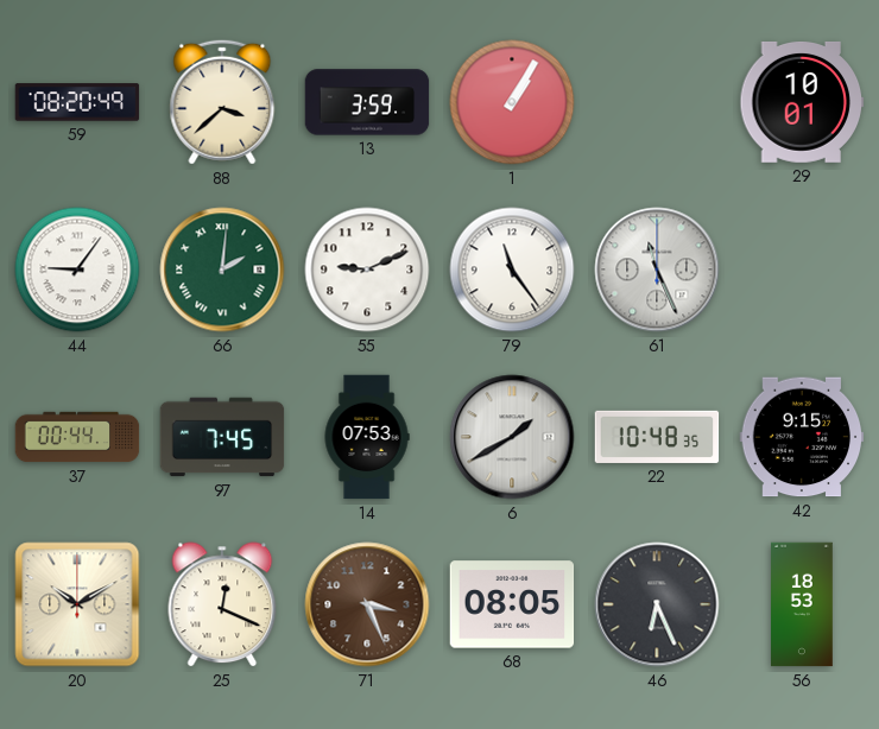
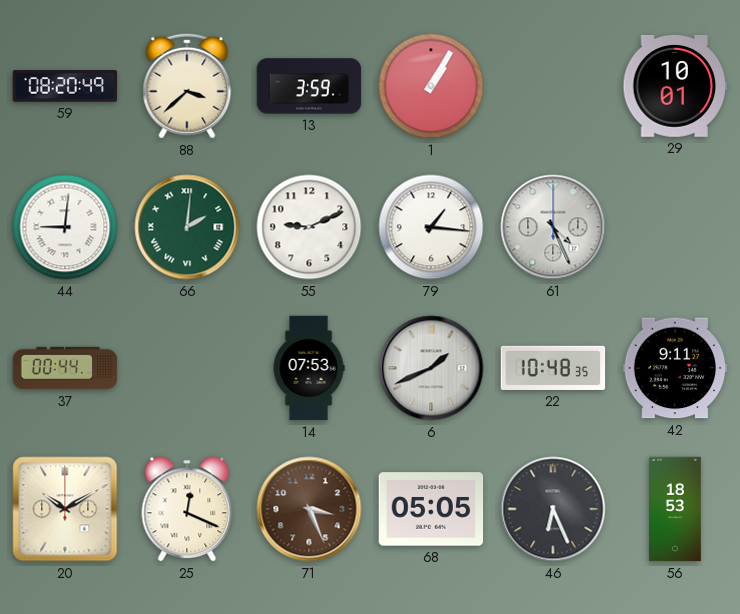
44: 9:06 -> 9:01
79: 11:24 -> 1:16
61: 11:26 -> 4:26
97: 7:45 -> none
6: 1:40 -> 1:41
42: 9:15 -> 9:11
68: 08:05 -> 05:05
